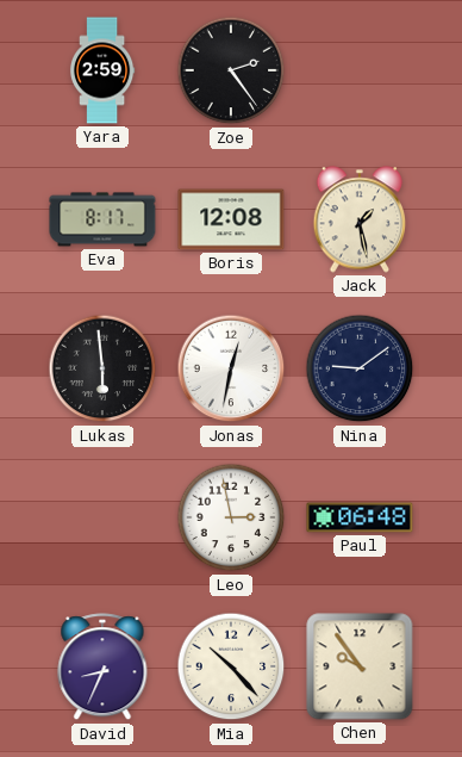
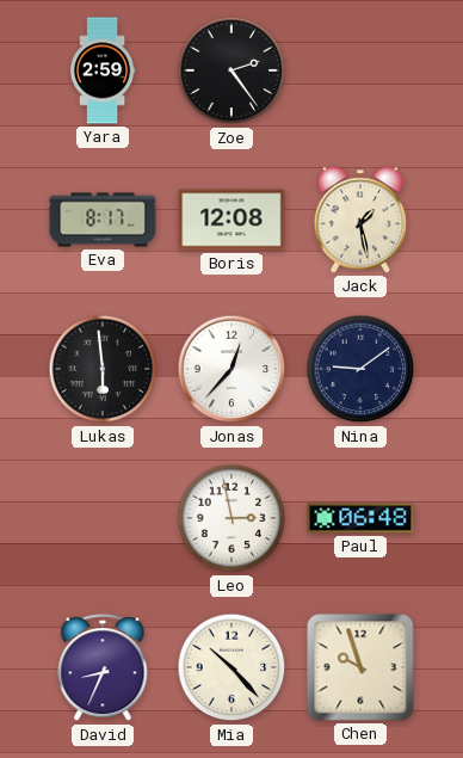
Jonas: 12:32 -> 12:37
Chen: 9:54 -> 9:57
